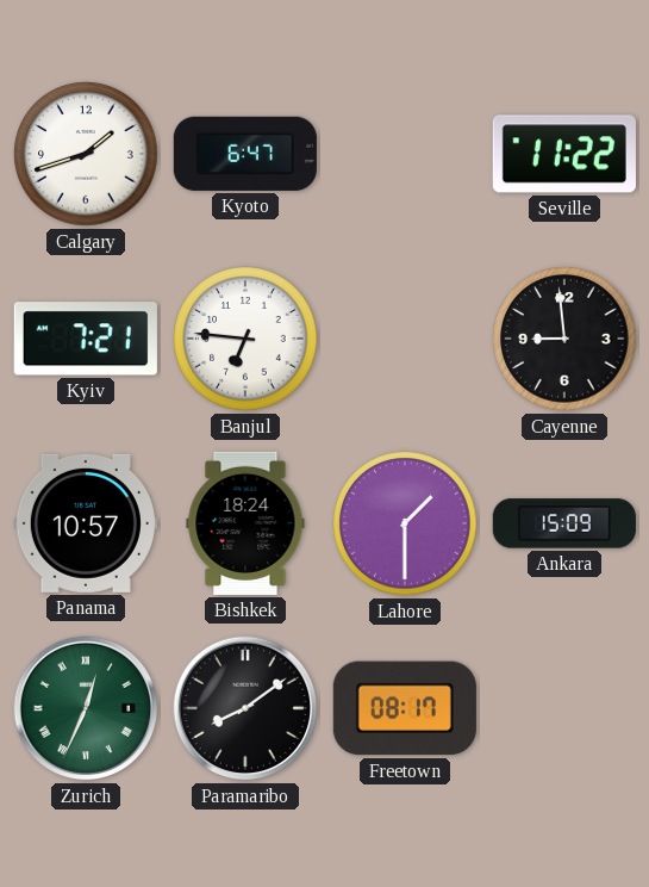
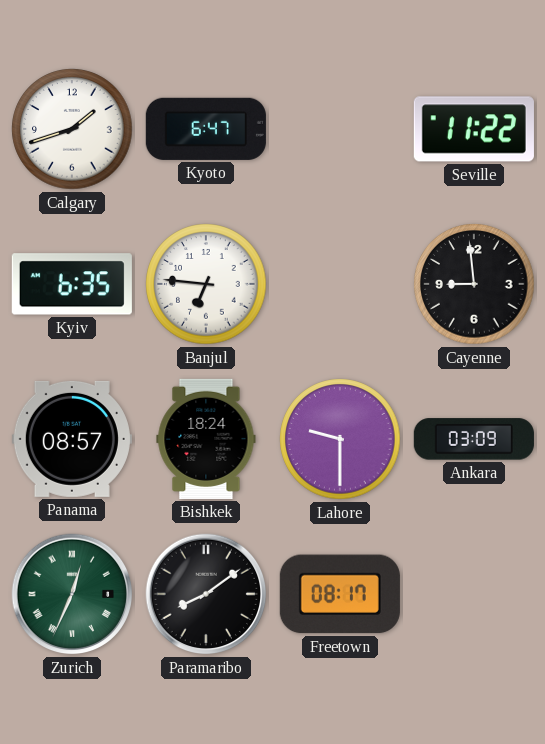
Kyiv: 7:21 -> 6:35
Panama: 10:57 -> 08:57
Lahore: 1:30 -> 9:30
Ankara: 15:09 -> 03:09
